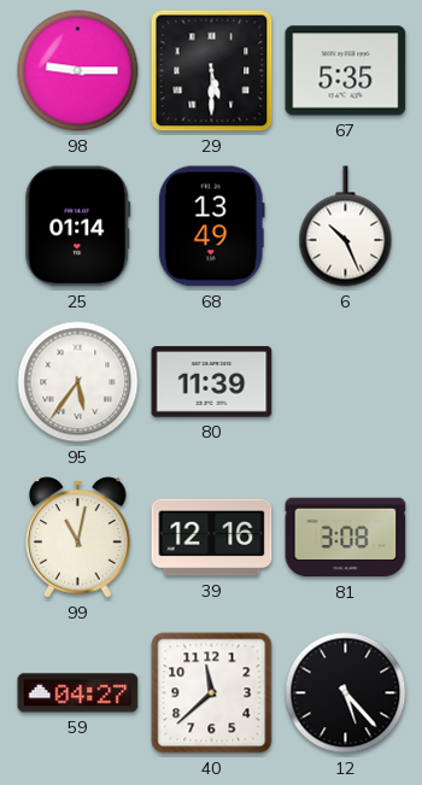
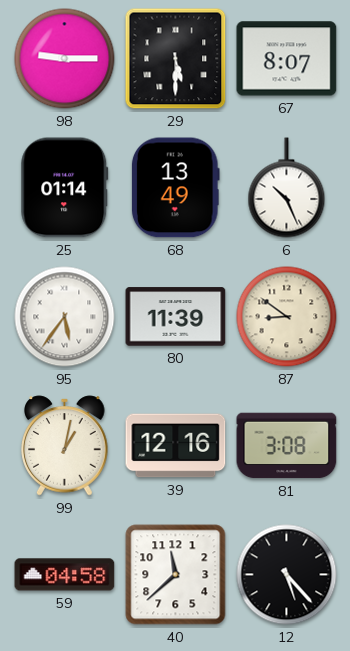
67: 5:35 -> 8:07
87: none -> 8:51
99: 11:02 -> 1:02
59: 04:27 -> 04:58
